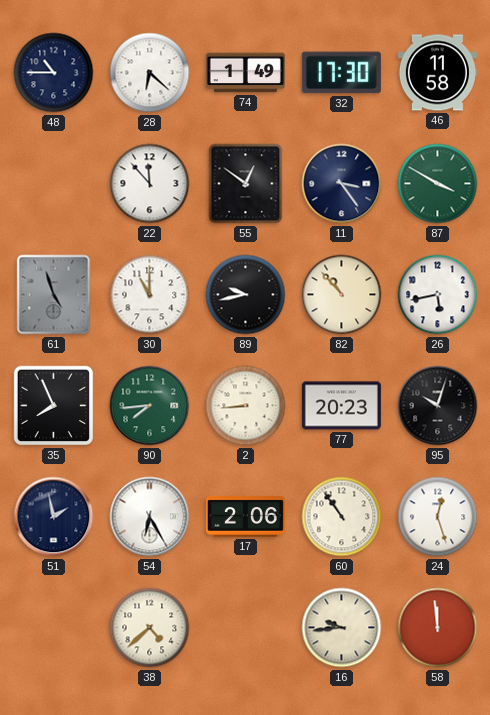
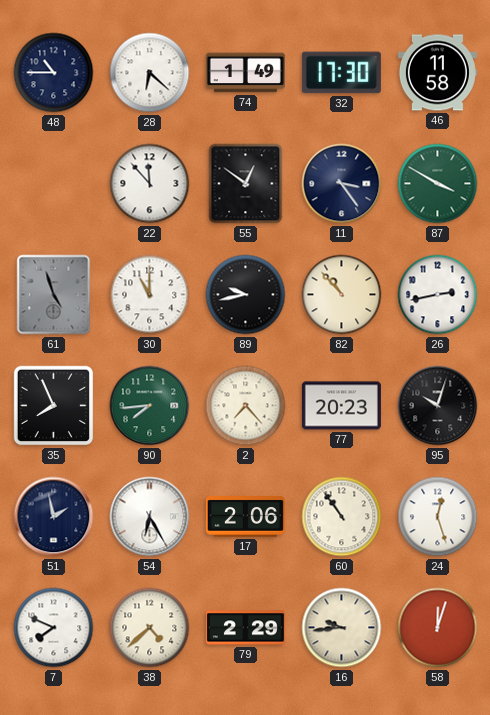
26: 5:43 -> 2:43
2: 8:44 -> 7:23
7: none -> 7:49
79: none -> 2:29
58: 11:59 -> 12:03
